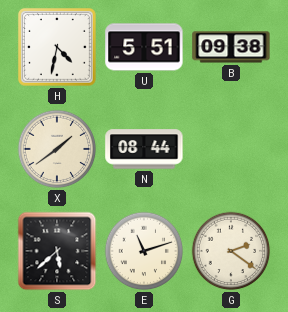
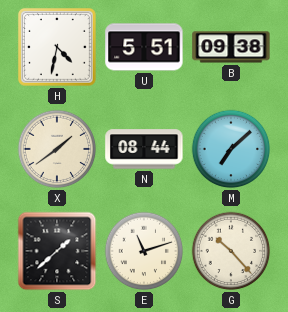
M: none -> 7:08
S: 5:38 -> 1:38
G: 2:21 -> 10:23
